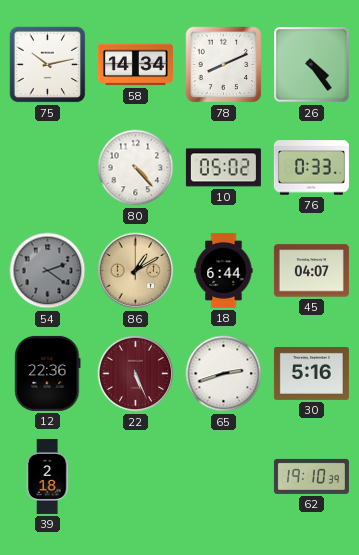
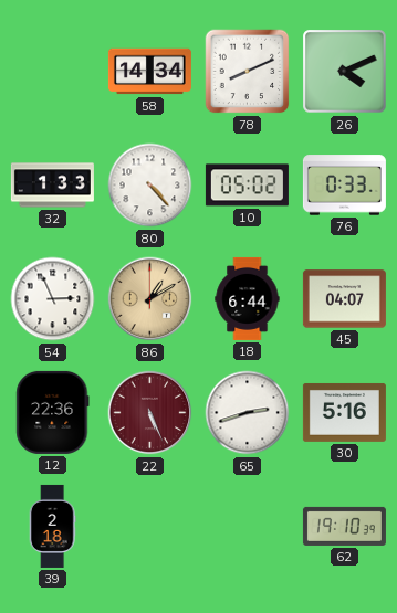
75: 10:13 -> none
26: 4:24 -> 4:11
32: none -> 1:33
54: 2:21 -> 2:56
54 dial: grey -> white
